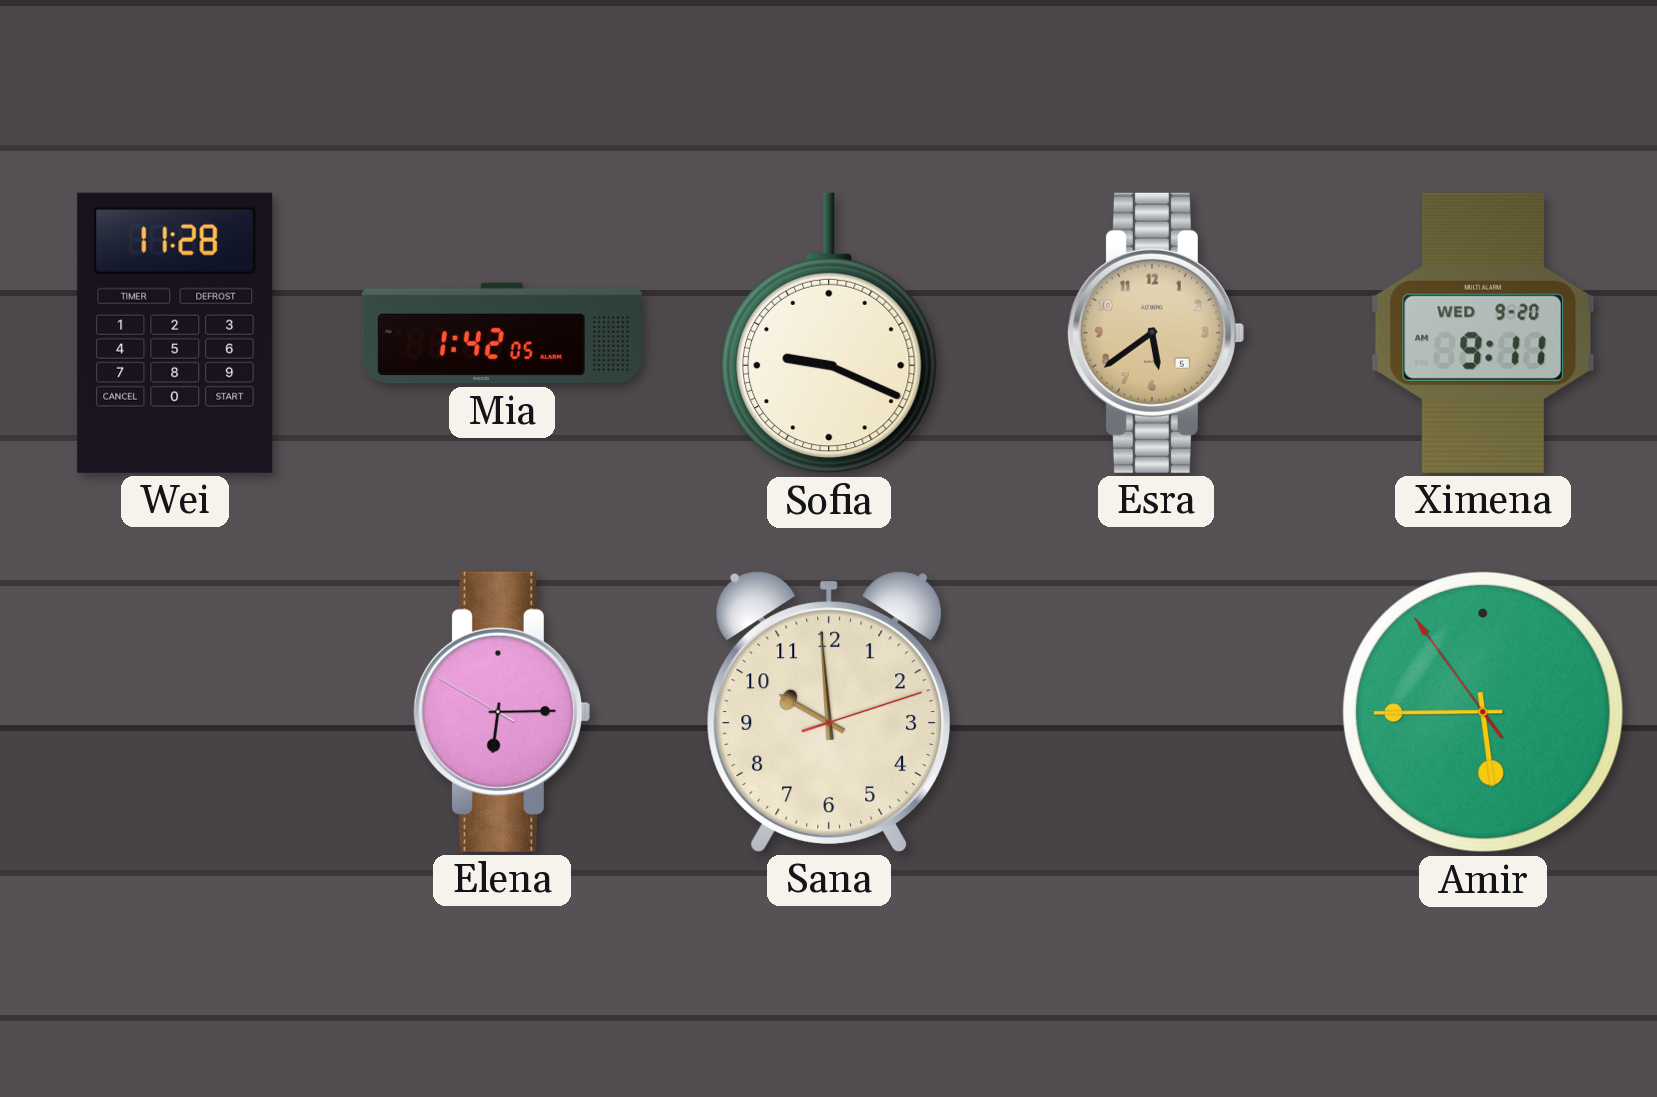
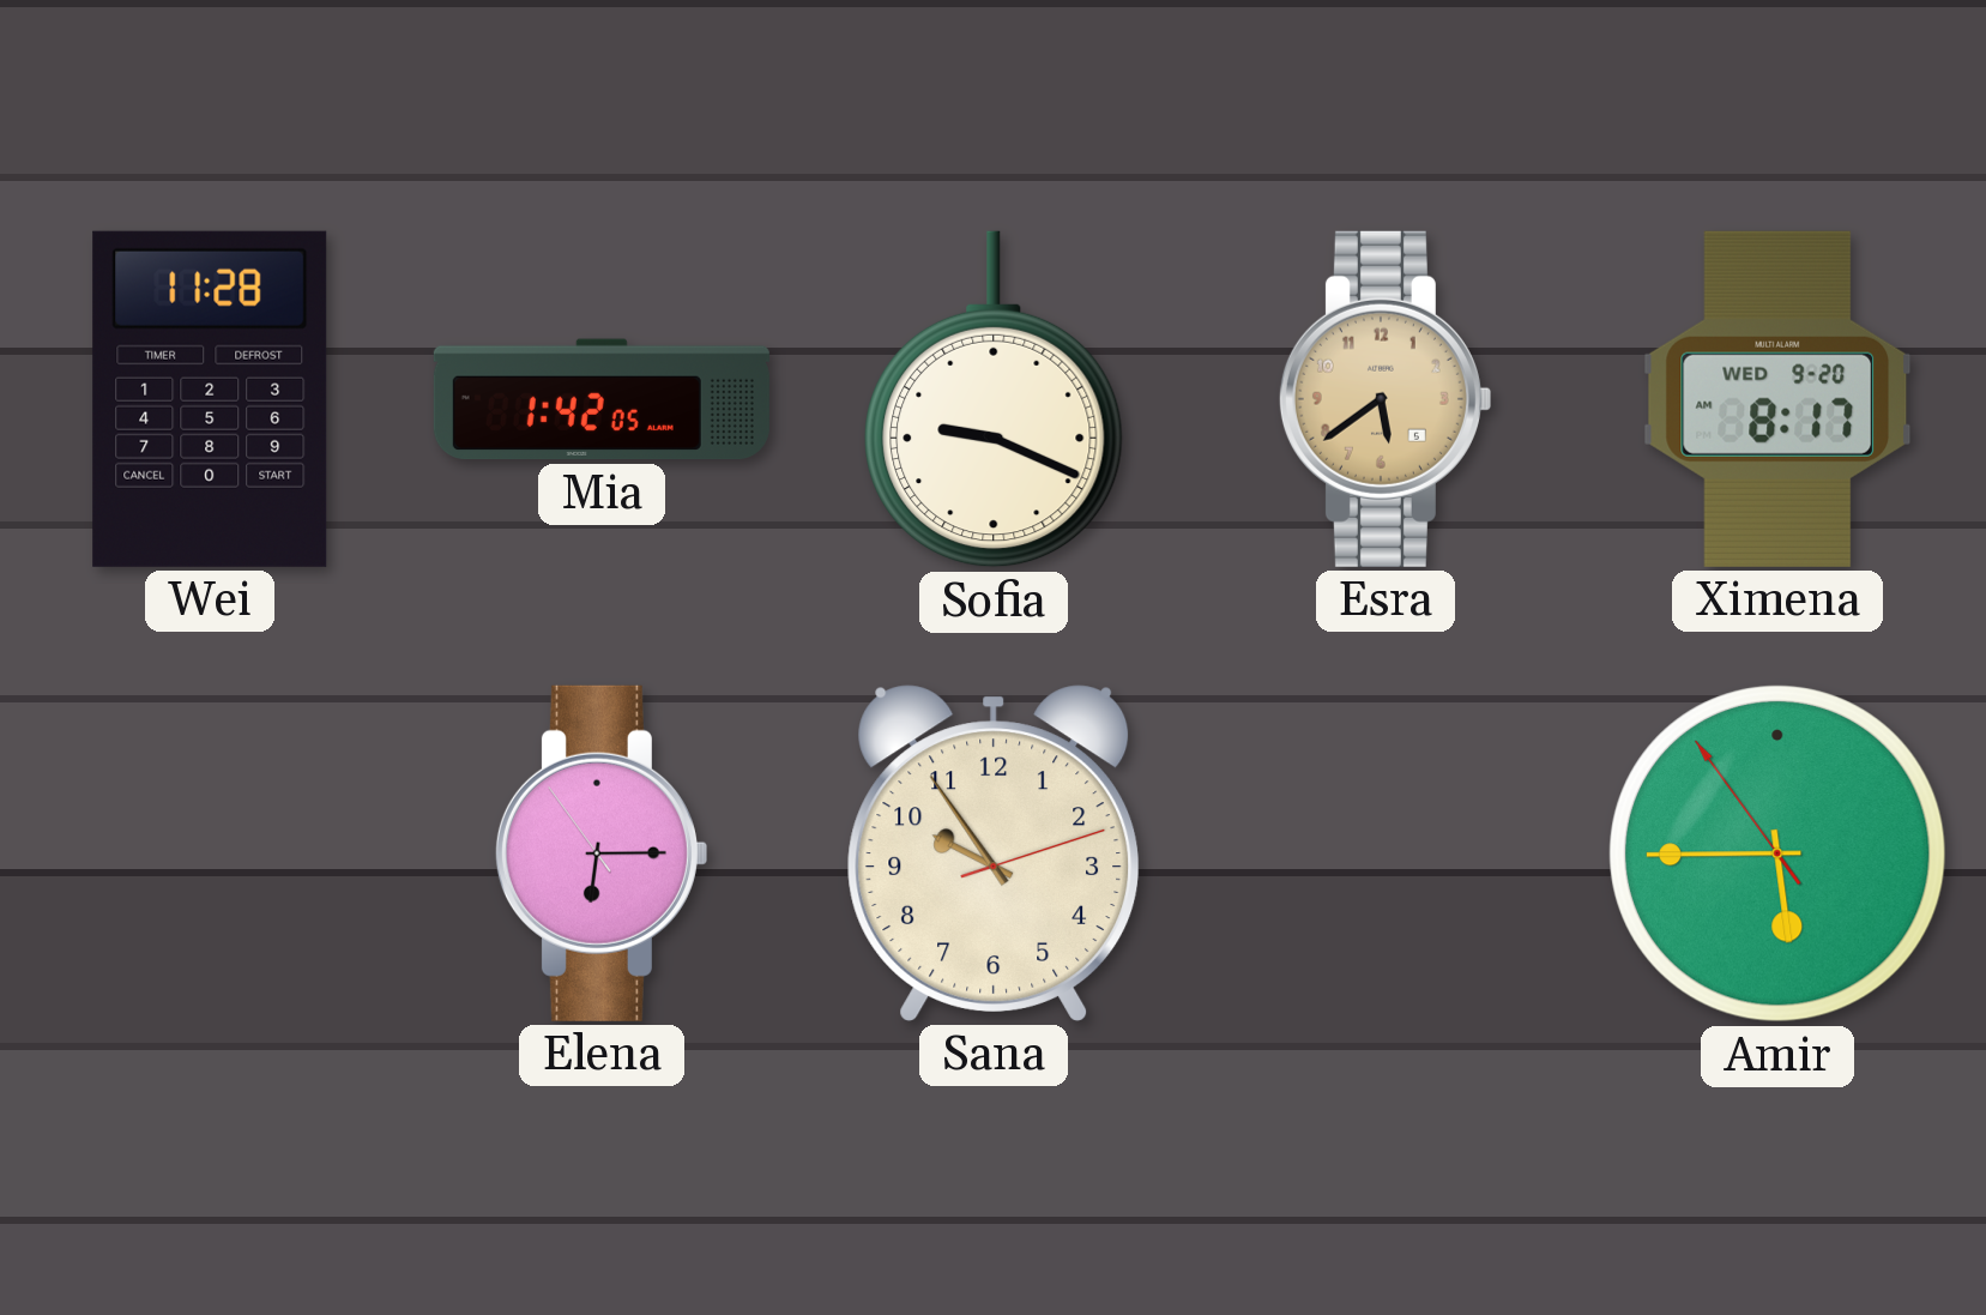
Ximena: 9:11 -> 8:17
Elena: 6:14:50 -> 6:14:54
Sana: 9:59 -> 9:54
